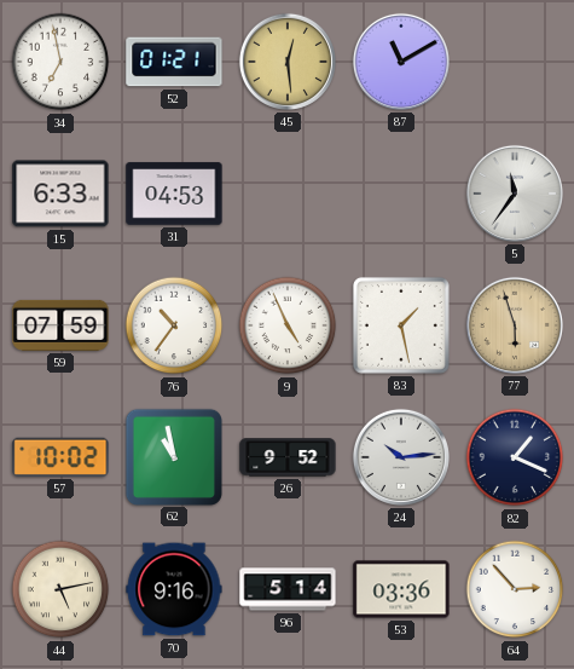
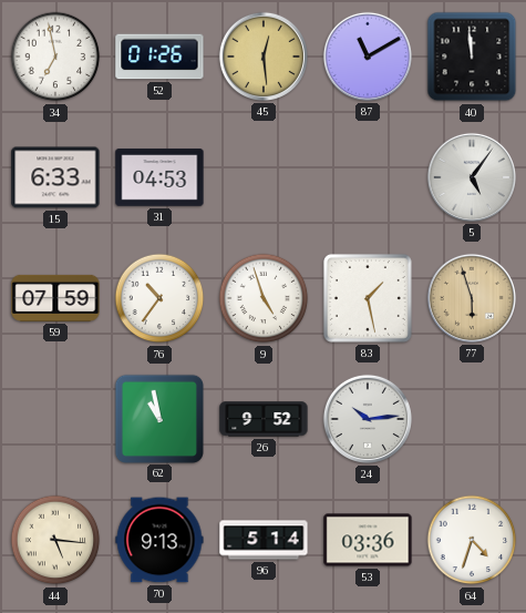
52: 01:21 -> 01:26
40: none -> 11:59
5: 11:36 -> 5:06
9: 4:56 -> 4:57
57: 10:02 -> none
82: 1:19 -> none
44: 5:13 -> 5:16
70: 9:16 -> 9:13
64: 2:53 -> 4:33
